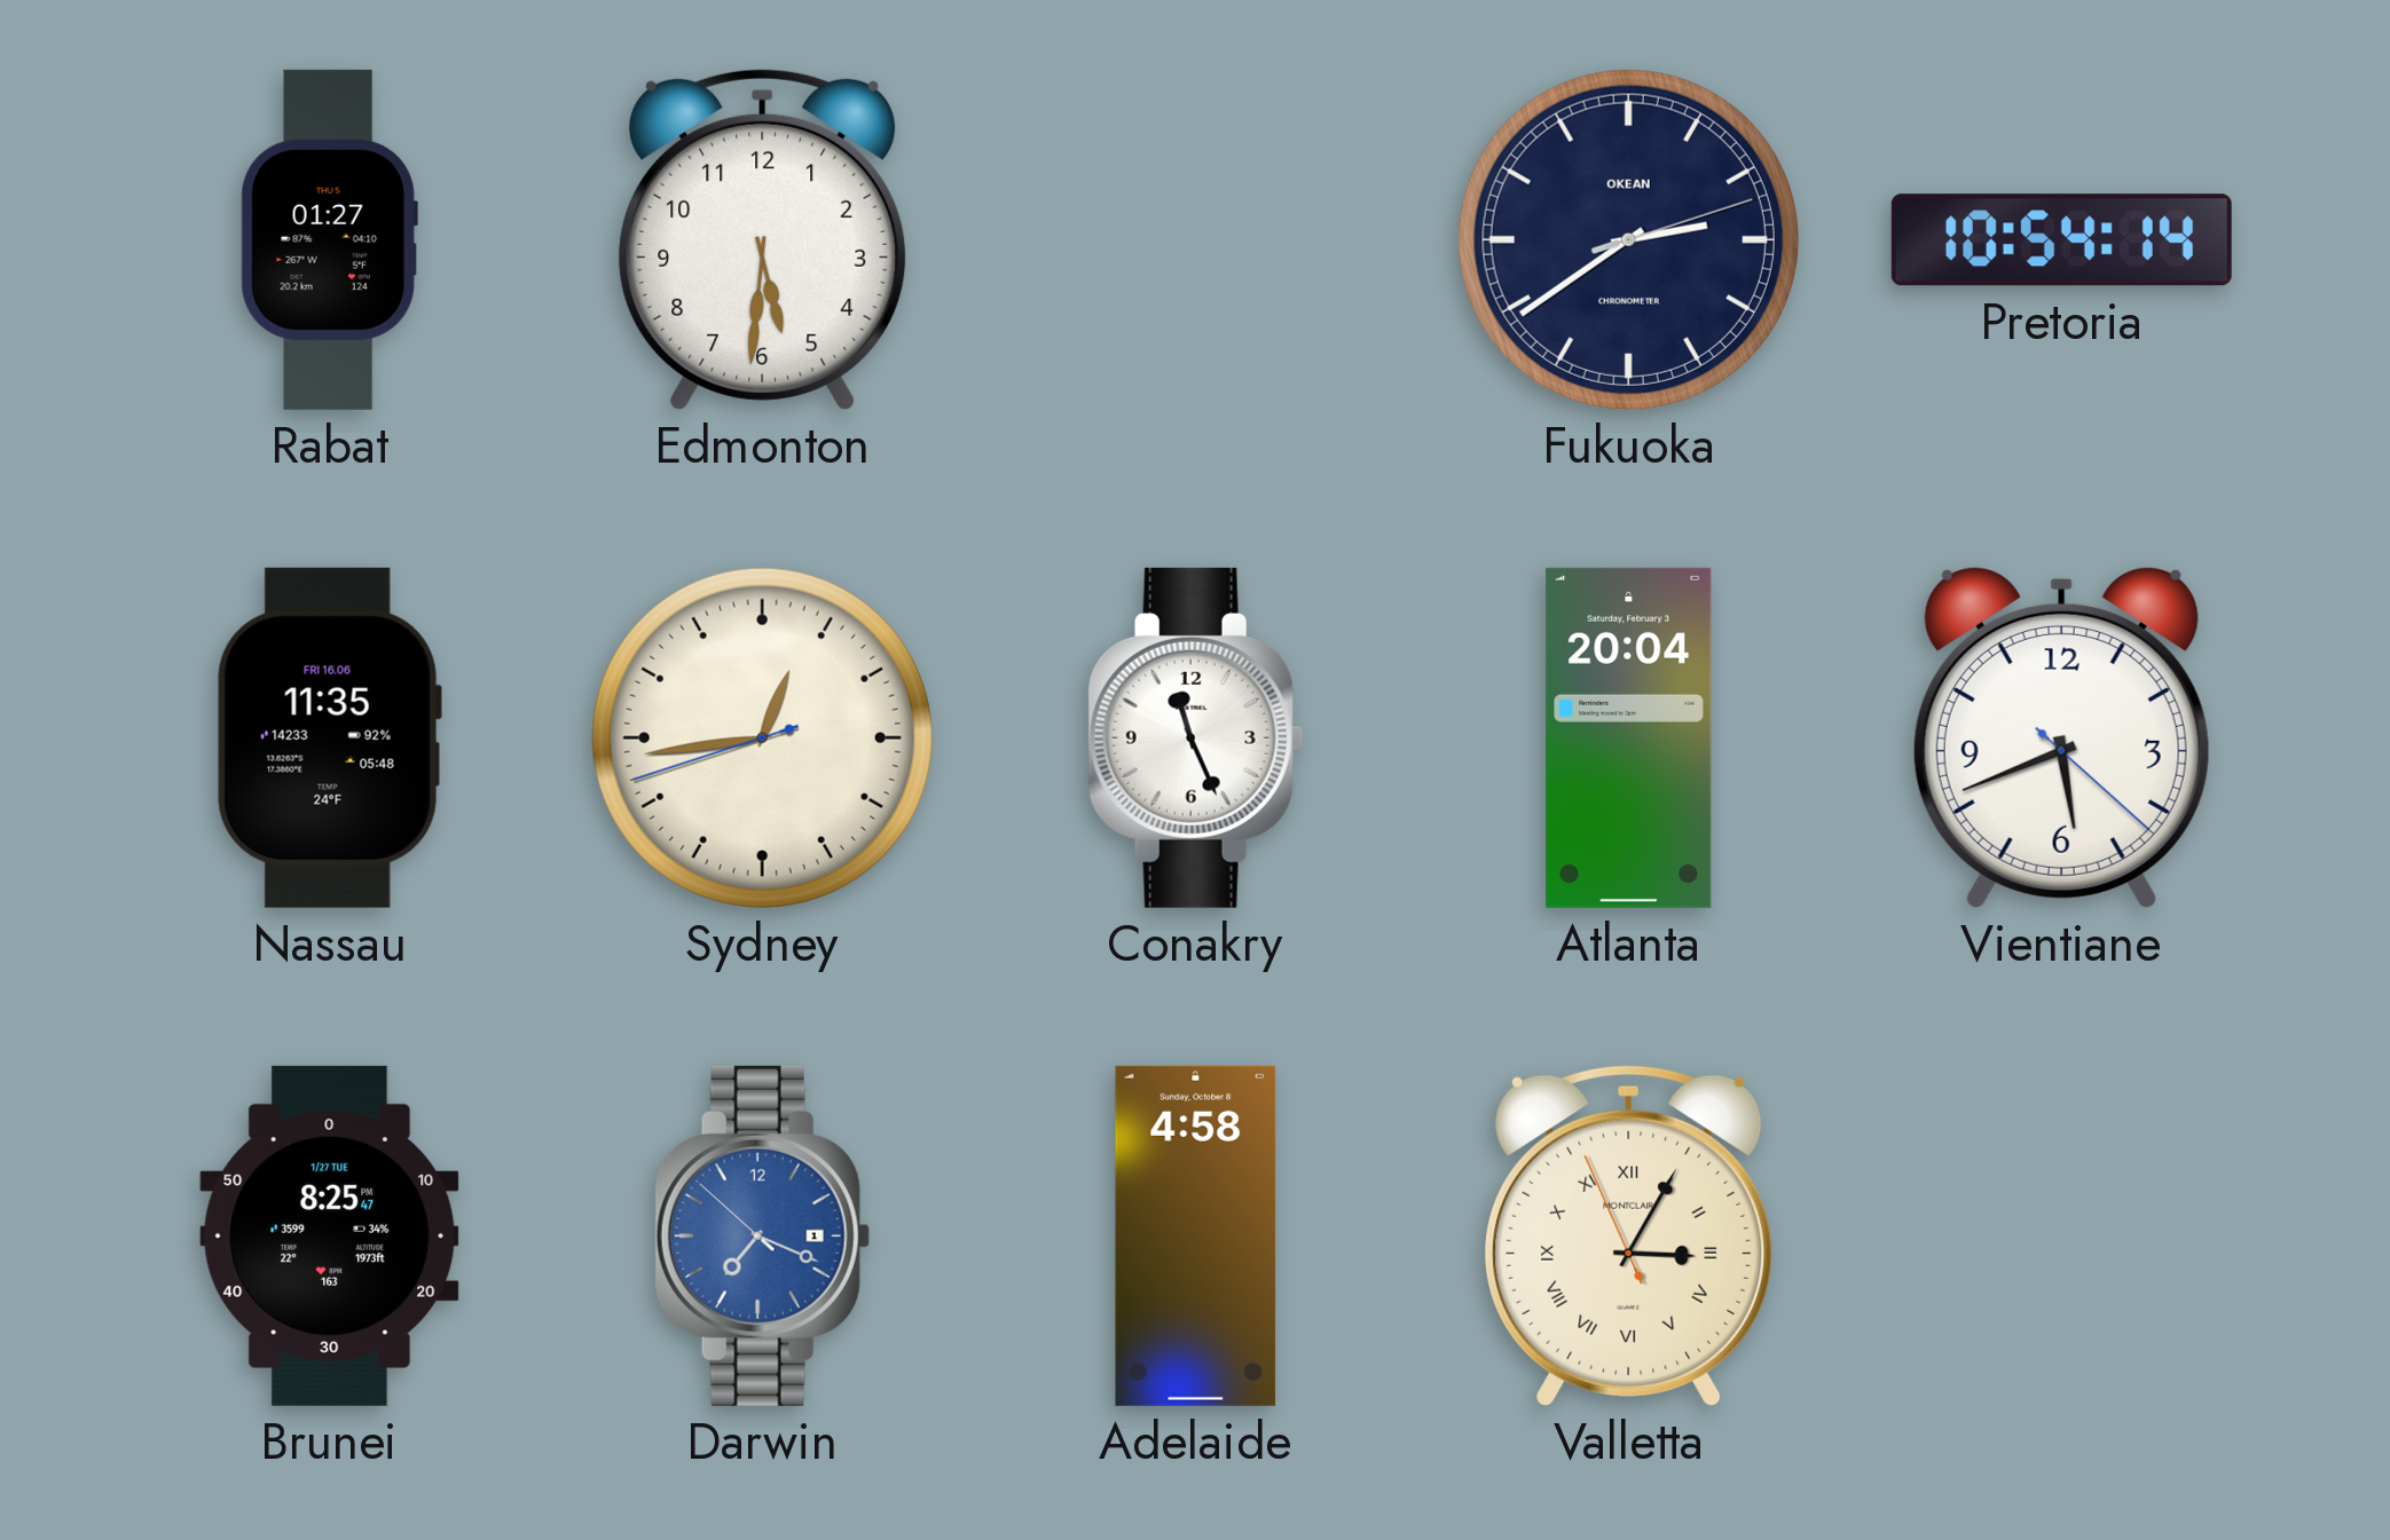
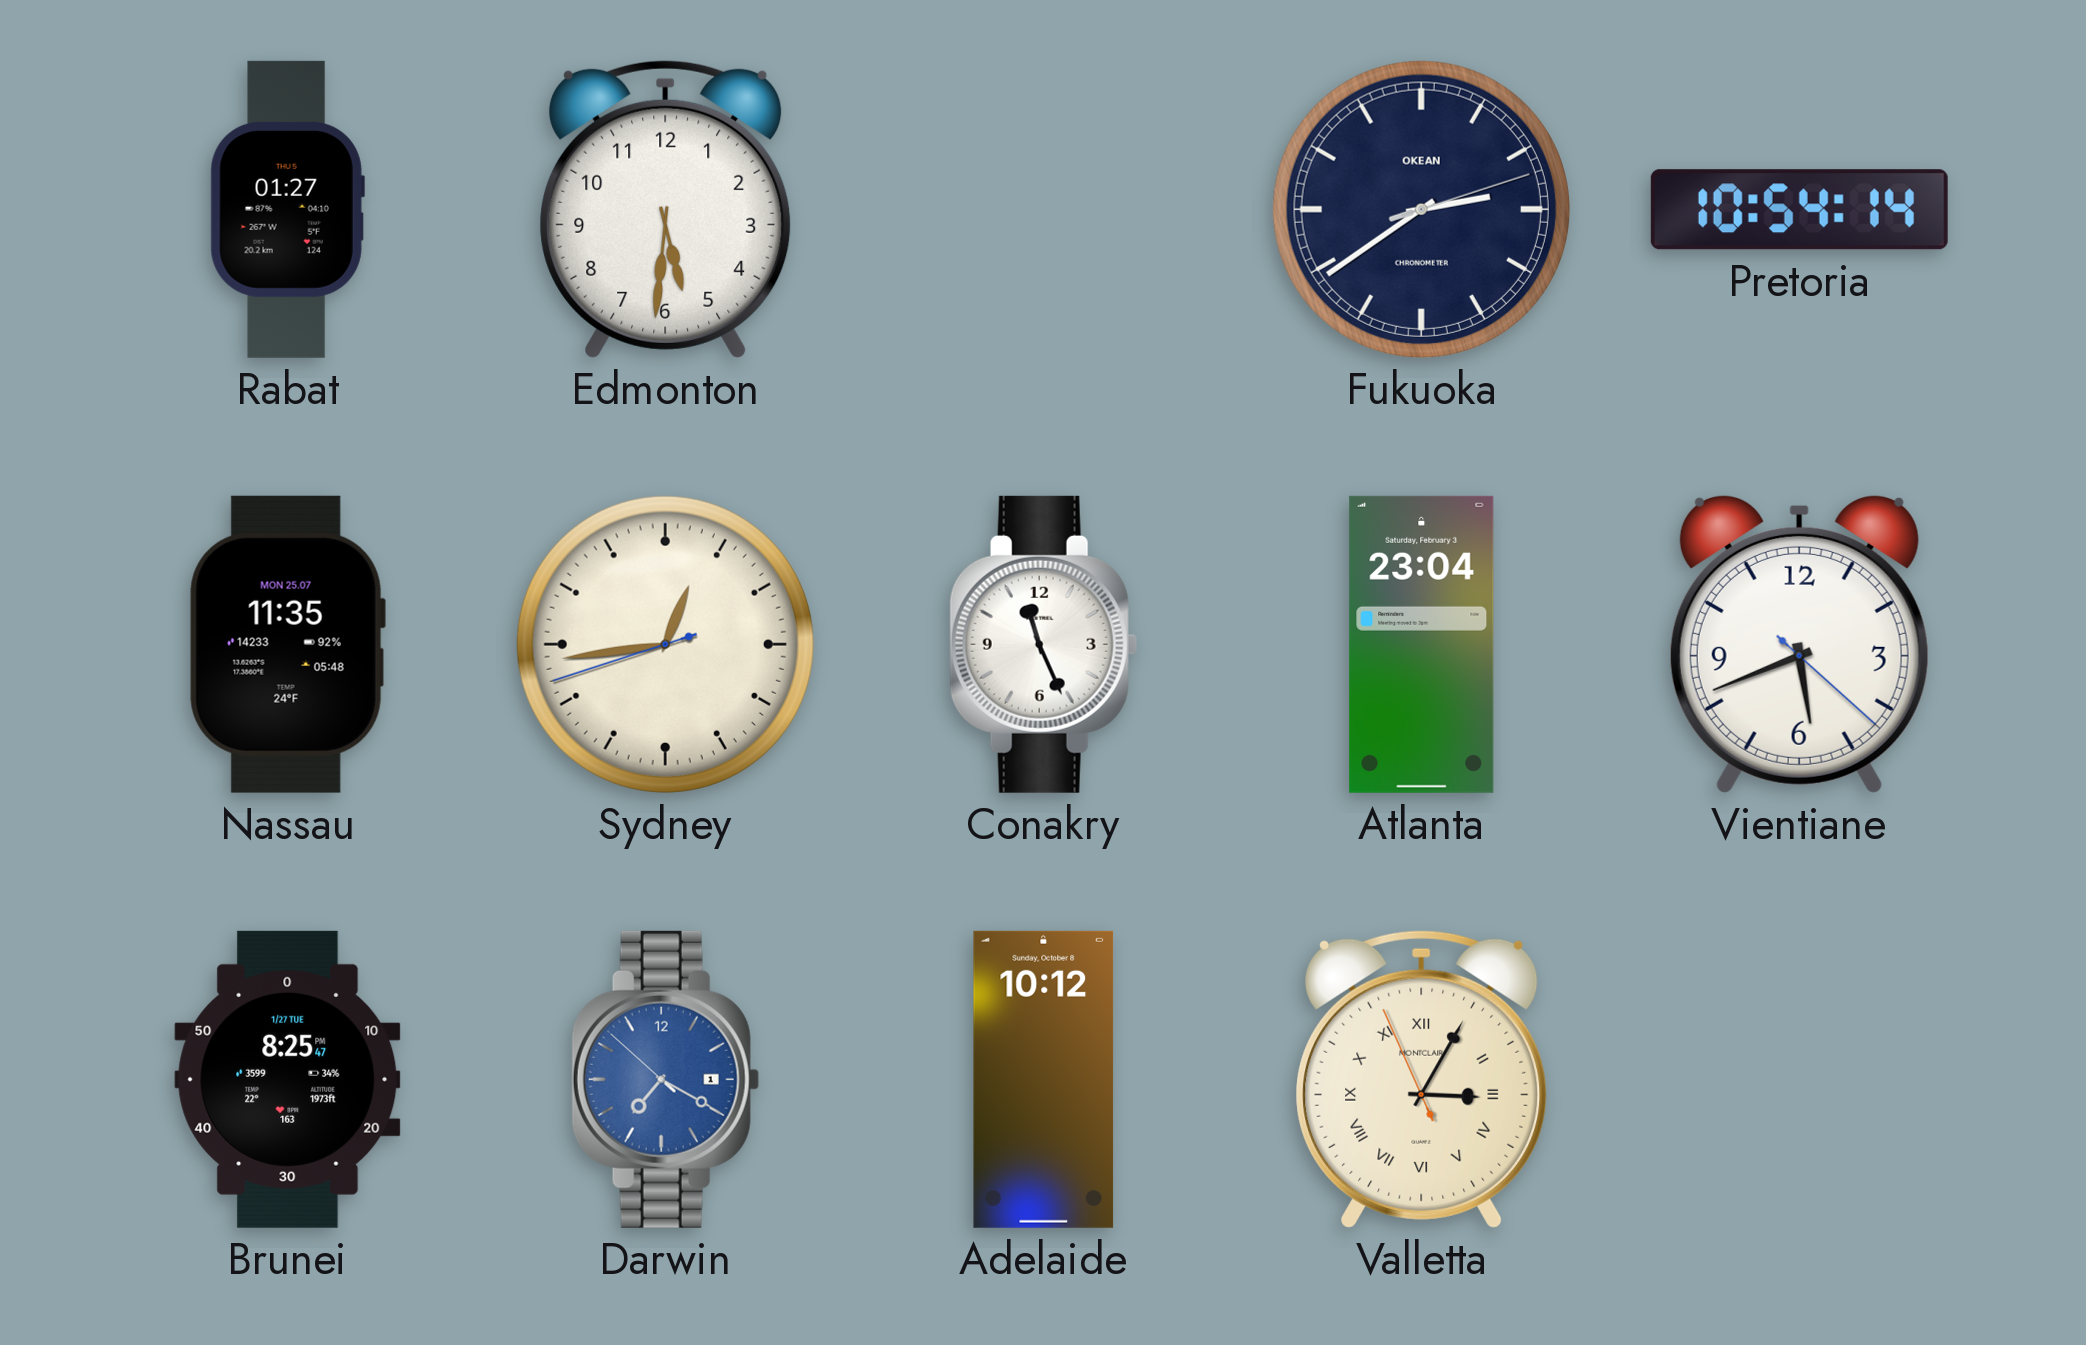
Nassau date: FRI 16.06 -> MON 25.07
Atlanta: 20:04 -> 23:04
Darwin: 7:18 -> 7:19
Adelaide: 4:58 -> 10:12
